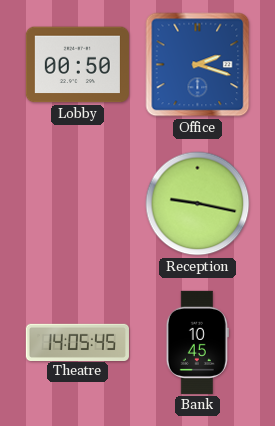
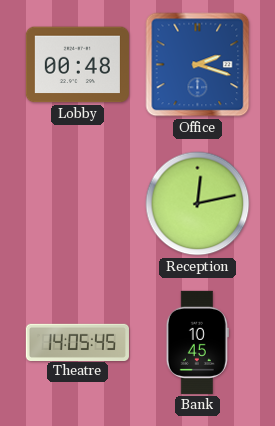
Lobby: 00:50 -> 00:48
Reception: 9:17 -> 12:13
